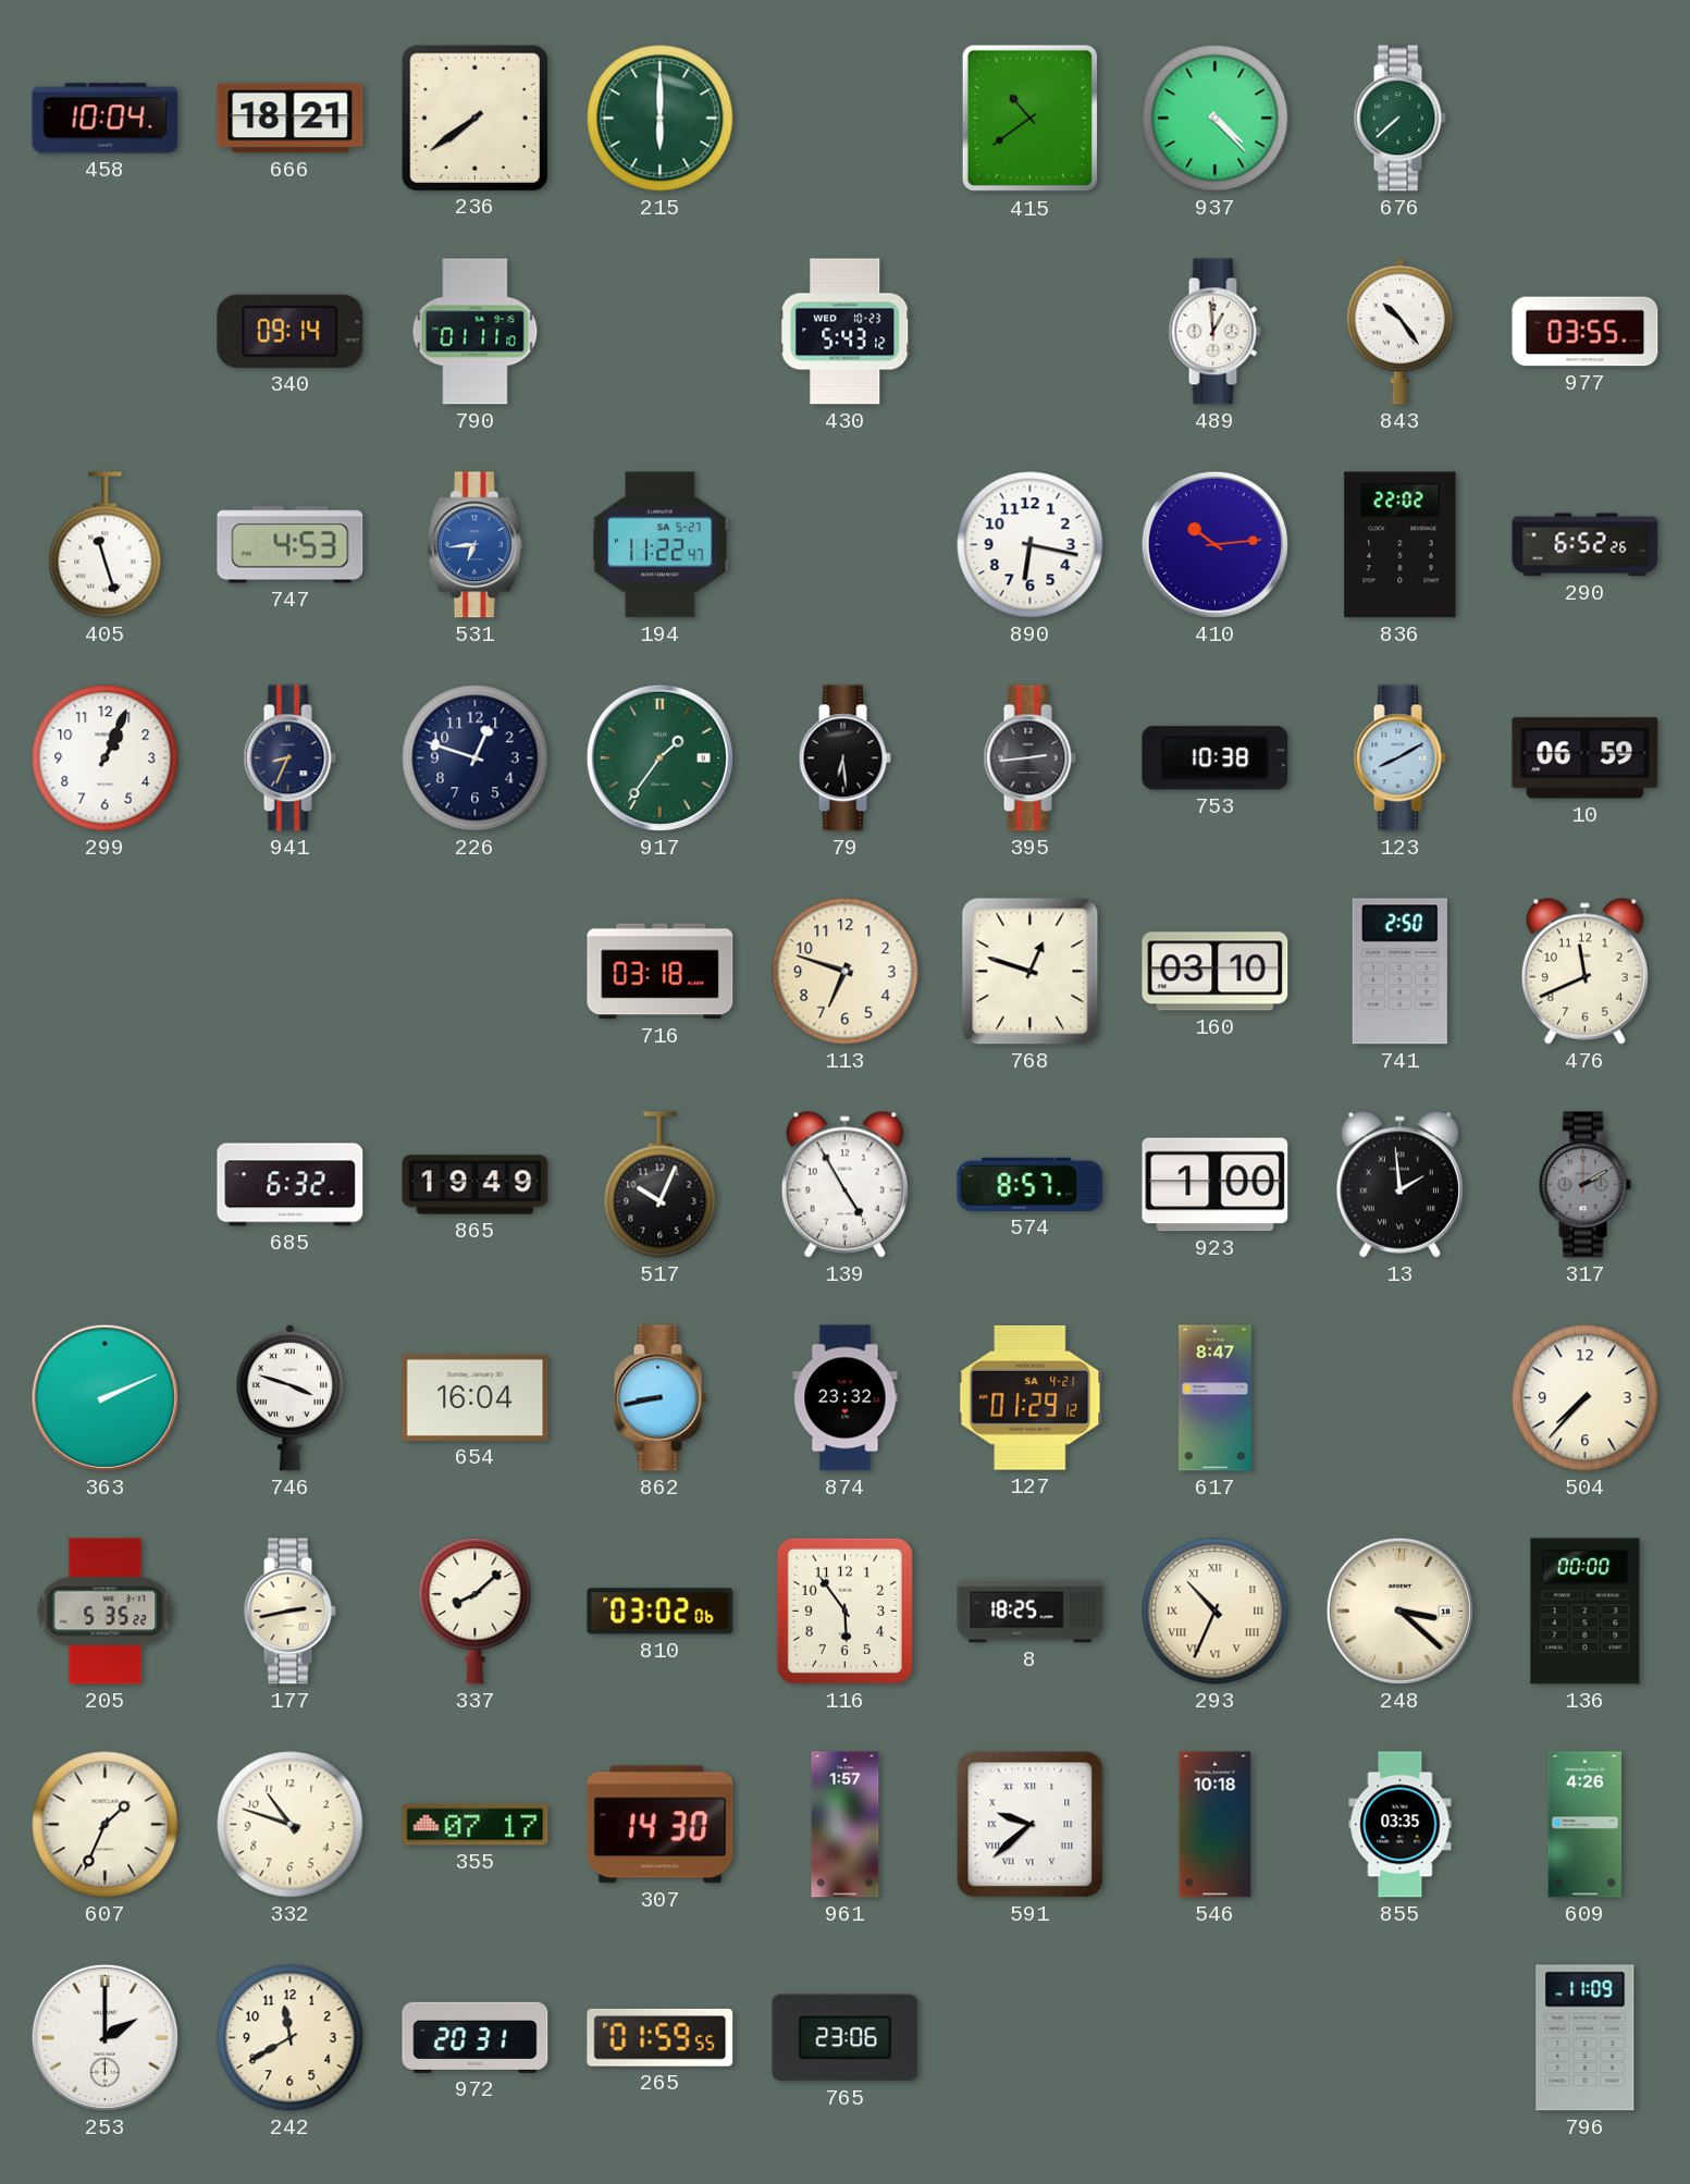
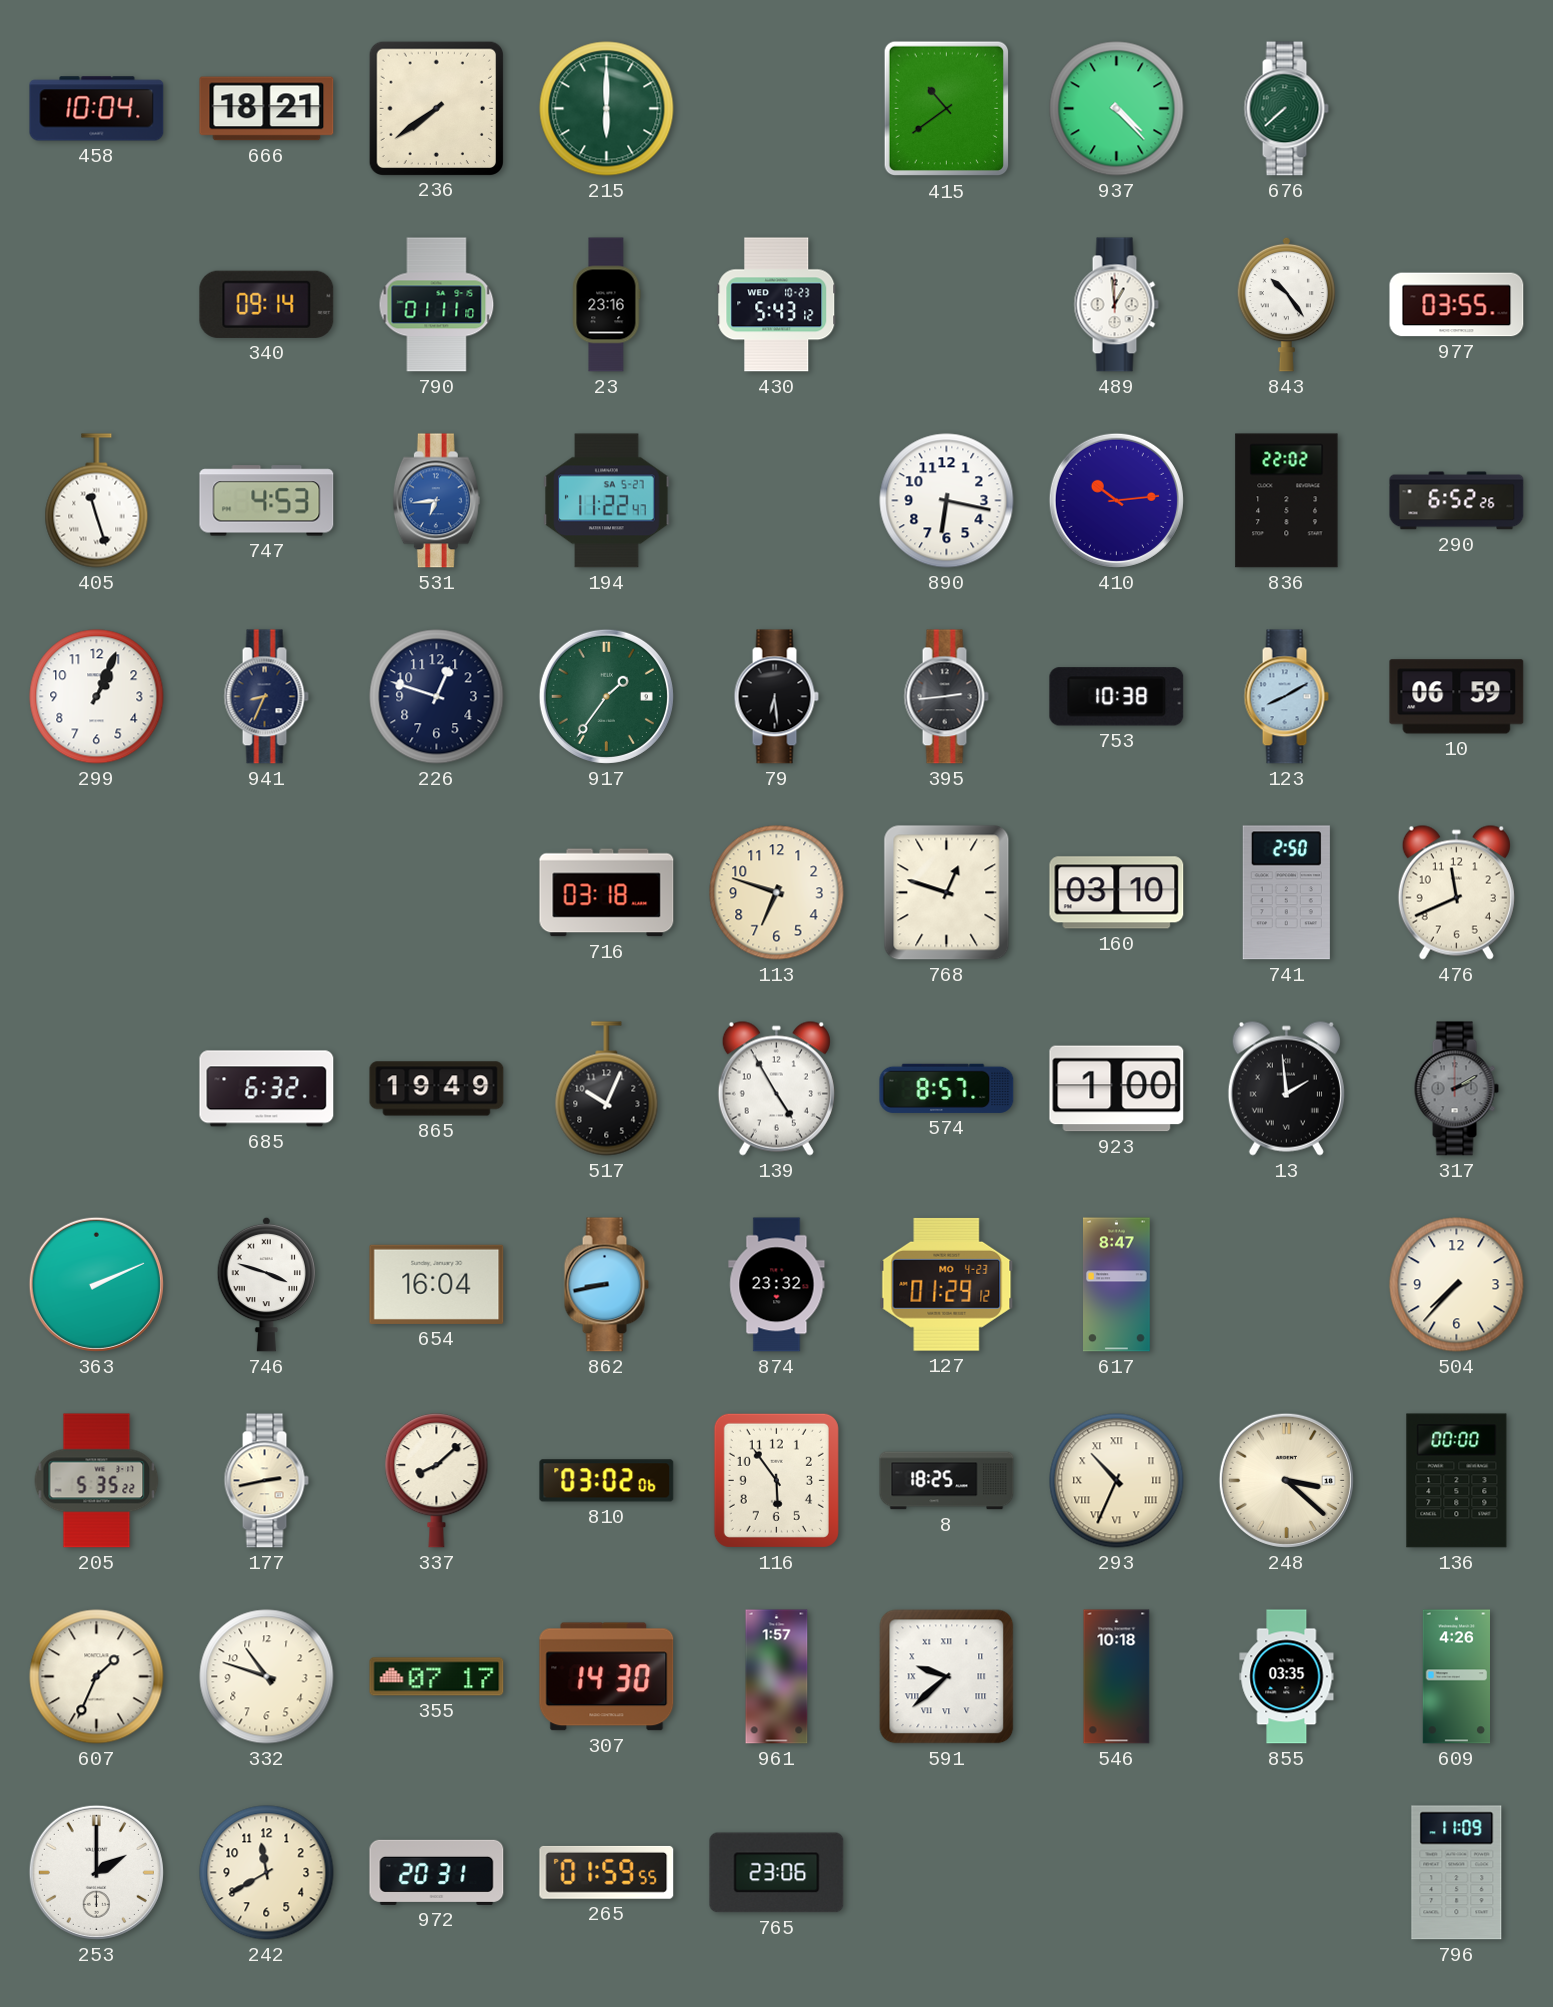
23: none -> 23:16
127 date: SA 4-21 -> MO 4-23
